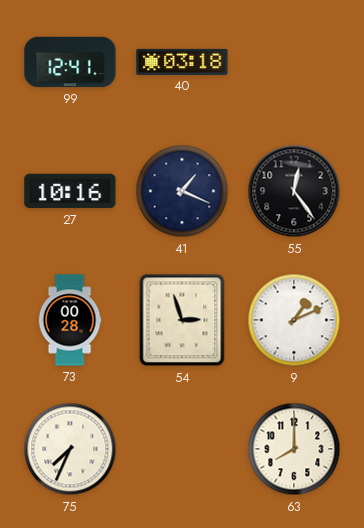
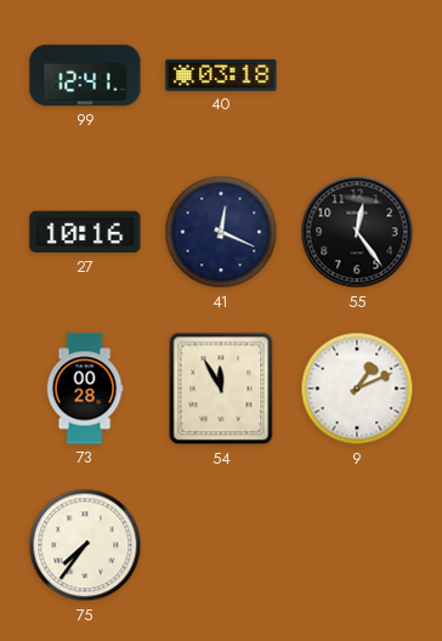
41: 1:19 -> 12:19
54: 2:57 -> 11:55
75: 7:34 -> 7:36
63: 8:00 -> none
